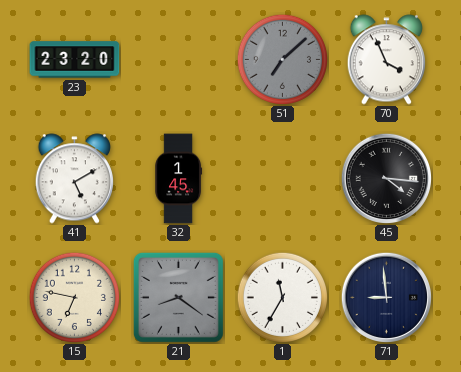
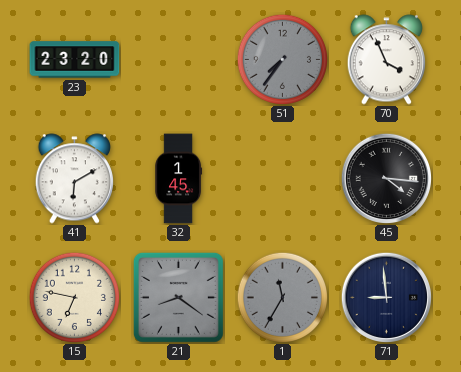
51: 7:08 -> 7:36
41: 5:10 -> 6:10
1 dial: white -> grey
